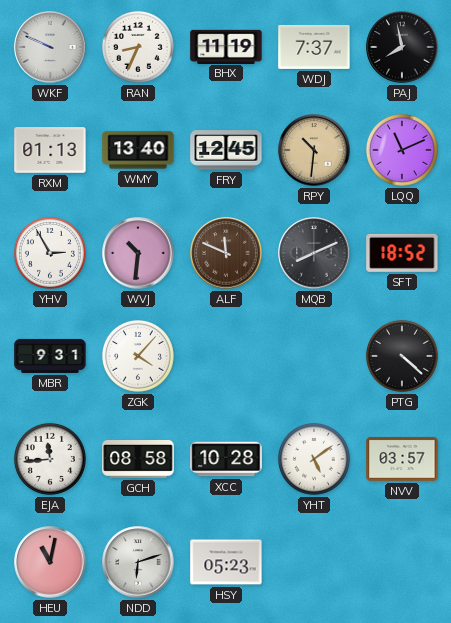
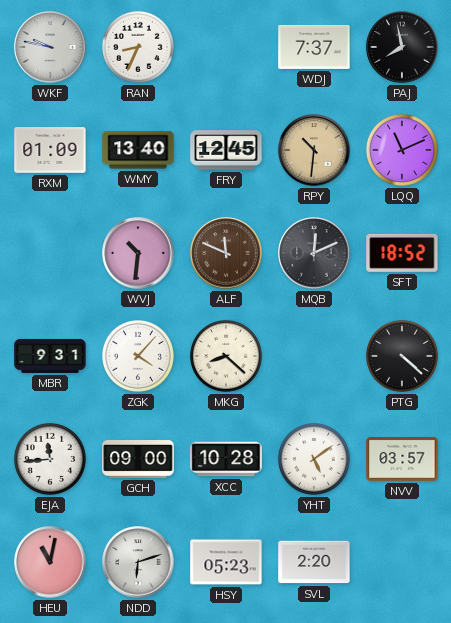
WKF: 9:49 -> 9:47
BHX: 11:19 -> none
RXM: 01:13 -> 01:09
YHV: 2:55 -> none
MQB: 8:11 -> 12:11
MKG: none -> 8:22
GCH: 08:58 -> 09:00
SVL: none -> 2:20
